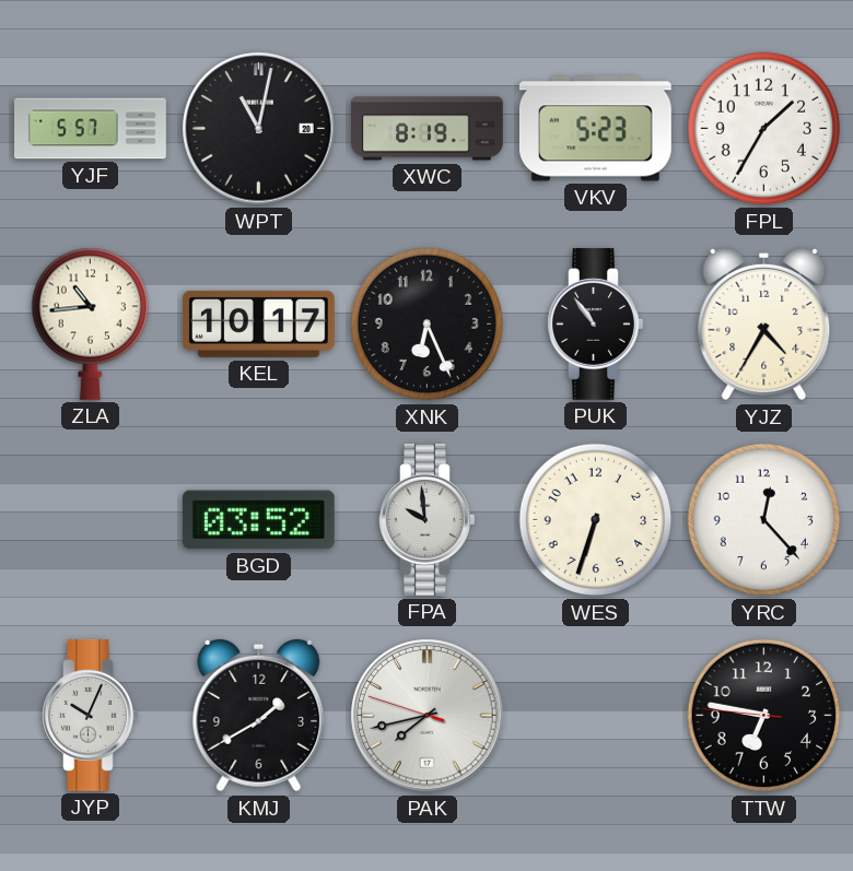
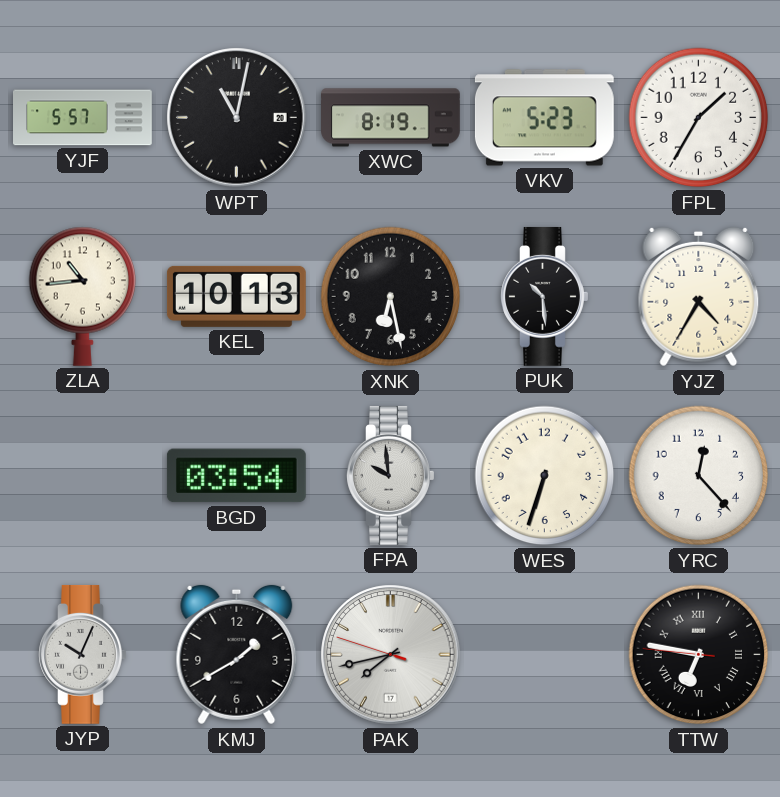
KEL: 10:17 -> 10:13
XNK: 6:26 -> 6:28
PUK: 10:54 -> 10:29
BGD: 03:52 -> 03:54
TTW numerals: Arabic -> Roman
